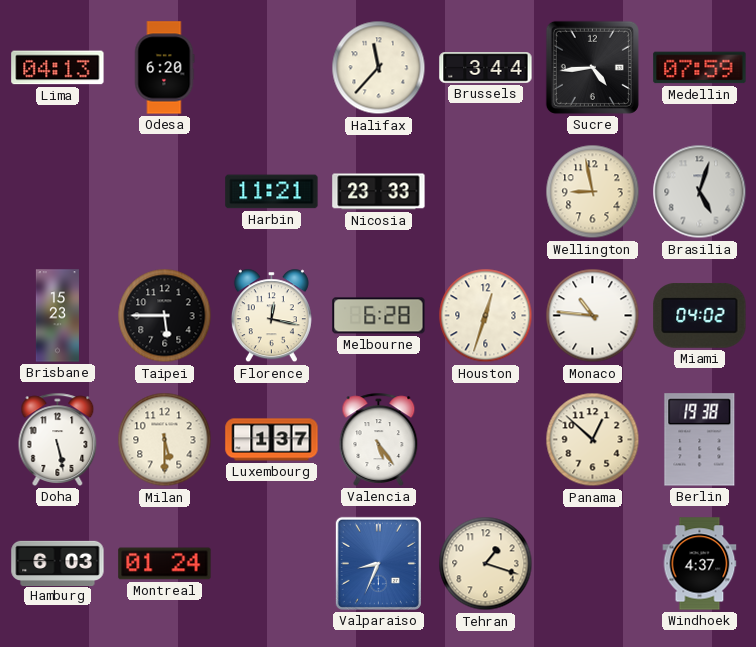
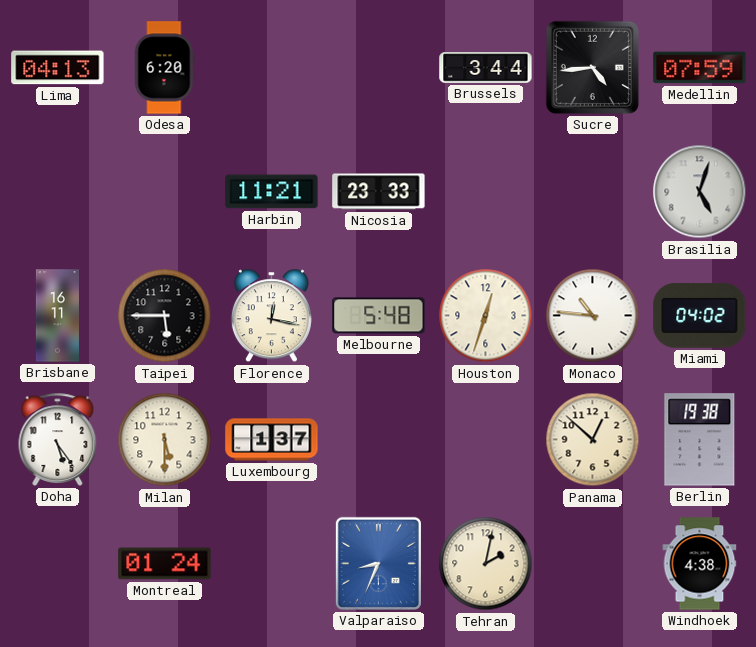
Halifax: 11:37 -> none
Wellington: 8:58 -> none
Brisbane: 15:23 -> 16:11
Melbourne: 6:28 -> 5:48
Doha: 5:28 -> 5:24
Valencia: 5:24 -> none
Hamburg: 6:03 -> none
Tehran: 1:18 -> 2:02
Windhoek: 4:37 -> 4:38
